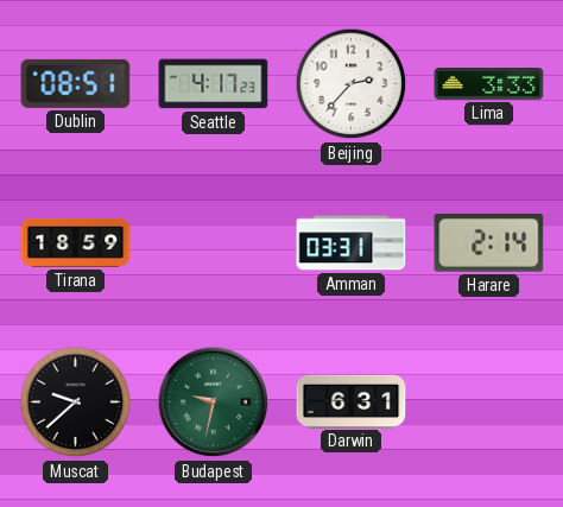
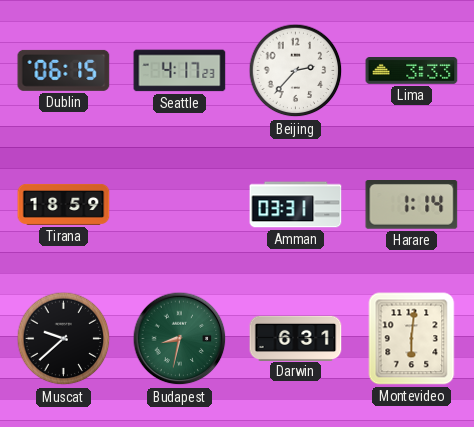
Dublin: 08:51 -> 06:15
Harare: 2:14 -> 1:14
Budapest: 9:32 -> 8:32
Montevideo: none -> 6:01
